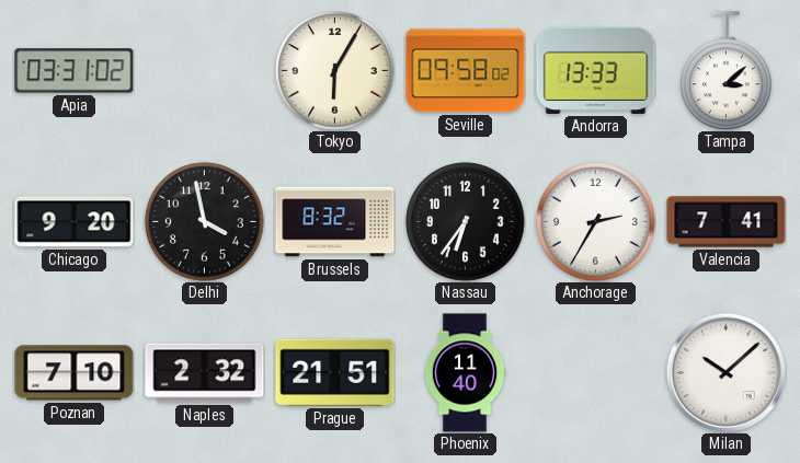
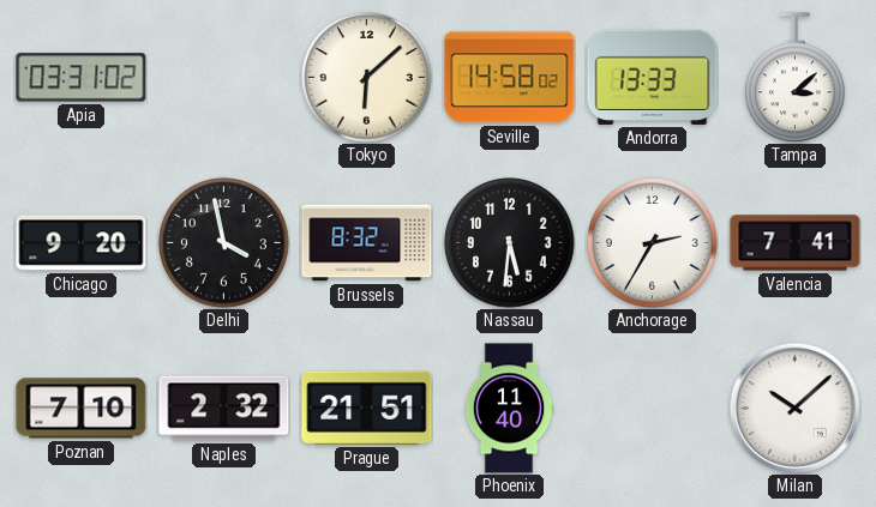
Tokyo: 6:05 -> 6:08
Seville: 09:58 -> 14:58
Nassau: 6:36 -> 5:31
